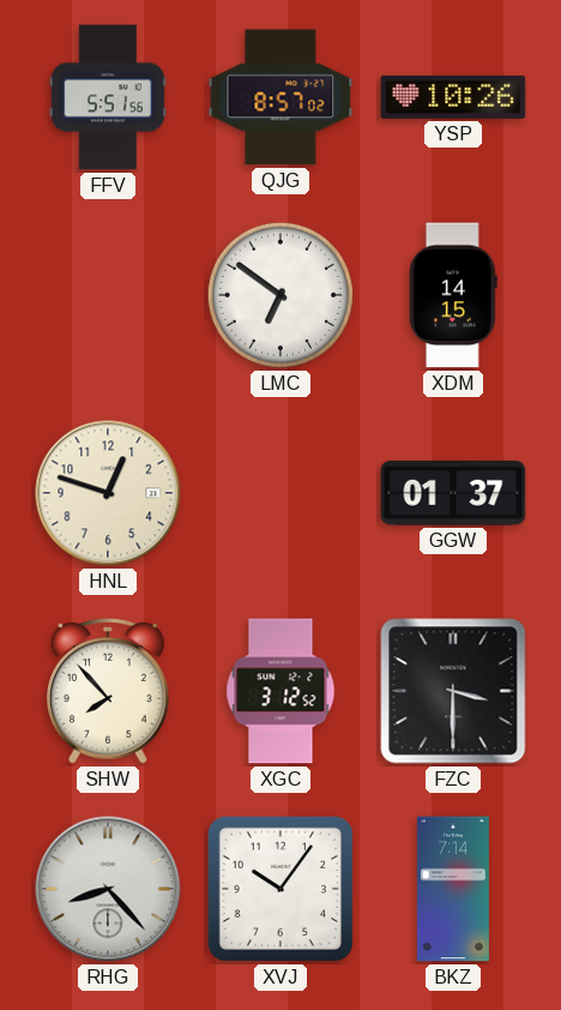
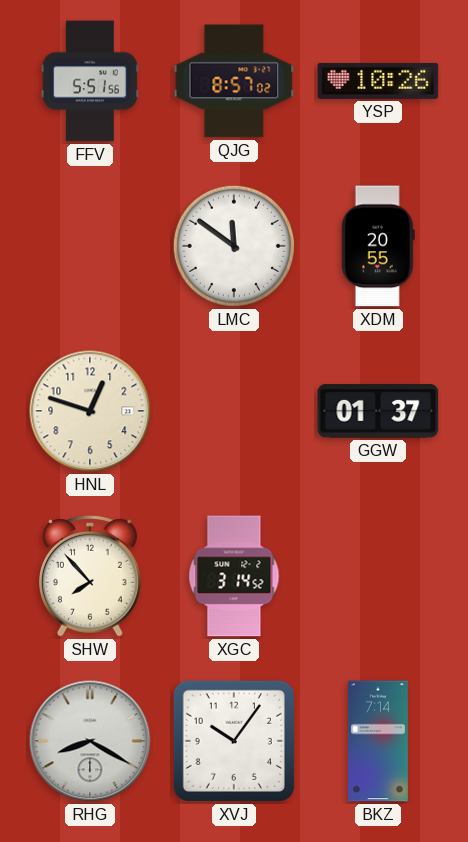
LMC: 6:51 -> 11:51
XDM: 14:15 -> 20:55
XGC: 3:12 -> 3:14
FZC: 3:30 -> none
RHG: 8:23 -> 8:20
